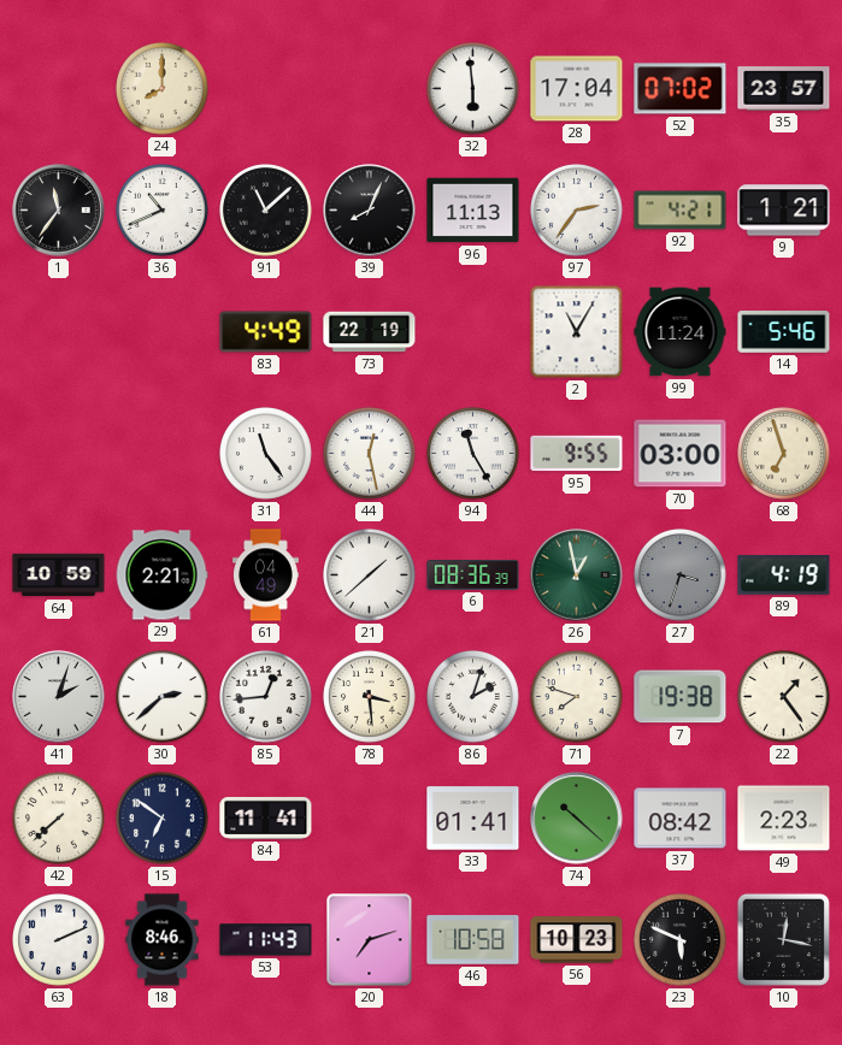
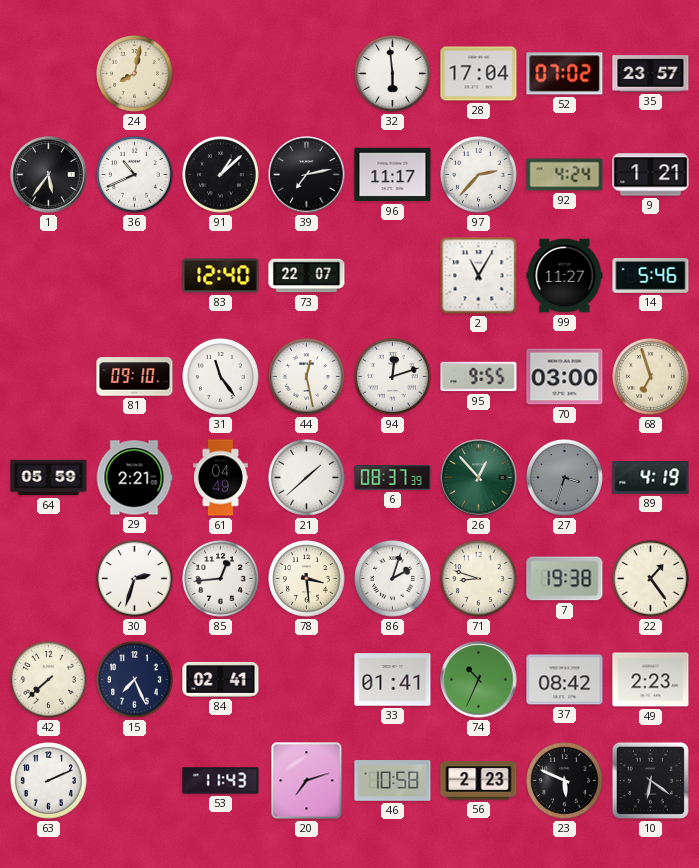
24: 8:00 -> 8:02
1: 11:36 -> 5:36
91: 11:08 -> 1:08
39: 8:04 -> 7:13
96: 11:13 -> 11:17
97: 2:36 -> 2:37
92: 4:21 -> 4:24
83: 4:49 -> 12:40
73: 22:19 -> 22:07
99: 11:24 -> 11:27
81: none -> 09:10
94: 11:25 -> 12:12
64: 10:59 -> 05:59
6: 08:36 -> 08:37
26: 12:58 -> 12:53
41: 2:03 -> none
30: 2:38 -> 2:33
71: 7:48 -> 8:48
15: 6:51 -> 7:26
84: 11:41 -> 02:41
74: 10:22 -> 10:34
18: 8:46 -> none
56: 10:23 -> 2:23
10: 12:17 -> 6:21
